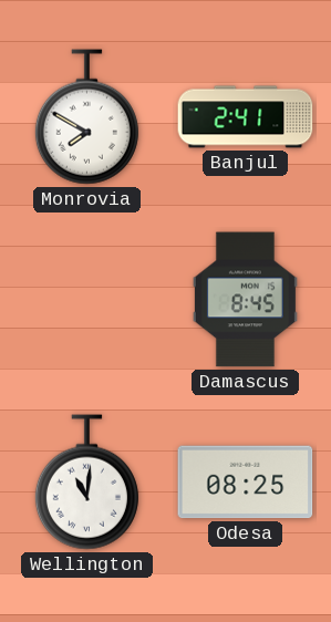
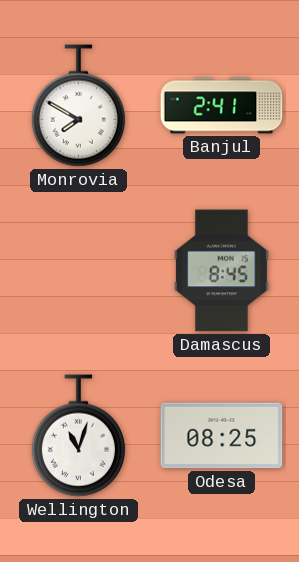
Wellington: 11:01 -> 11:03
